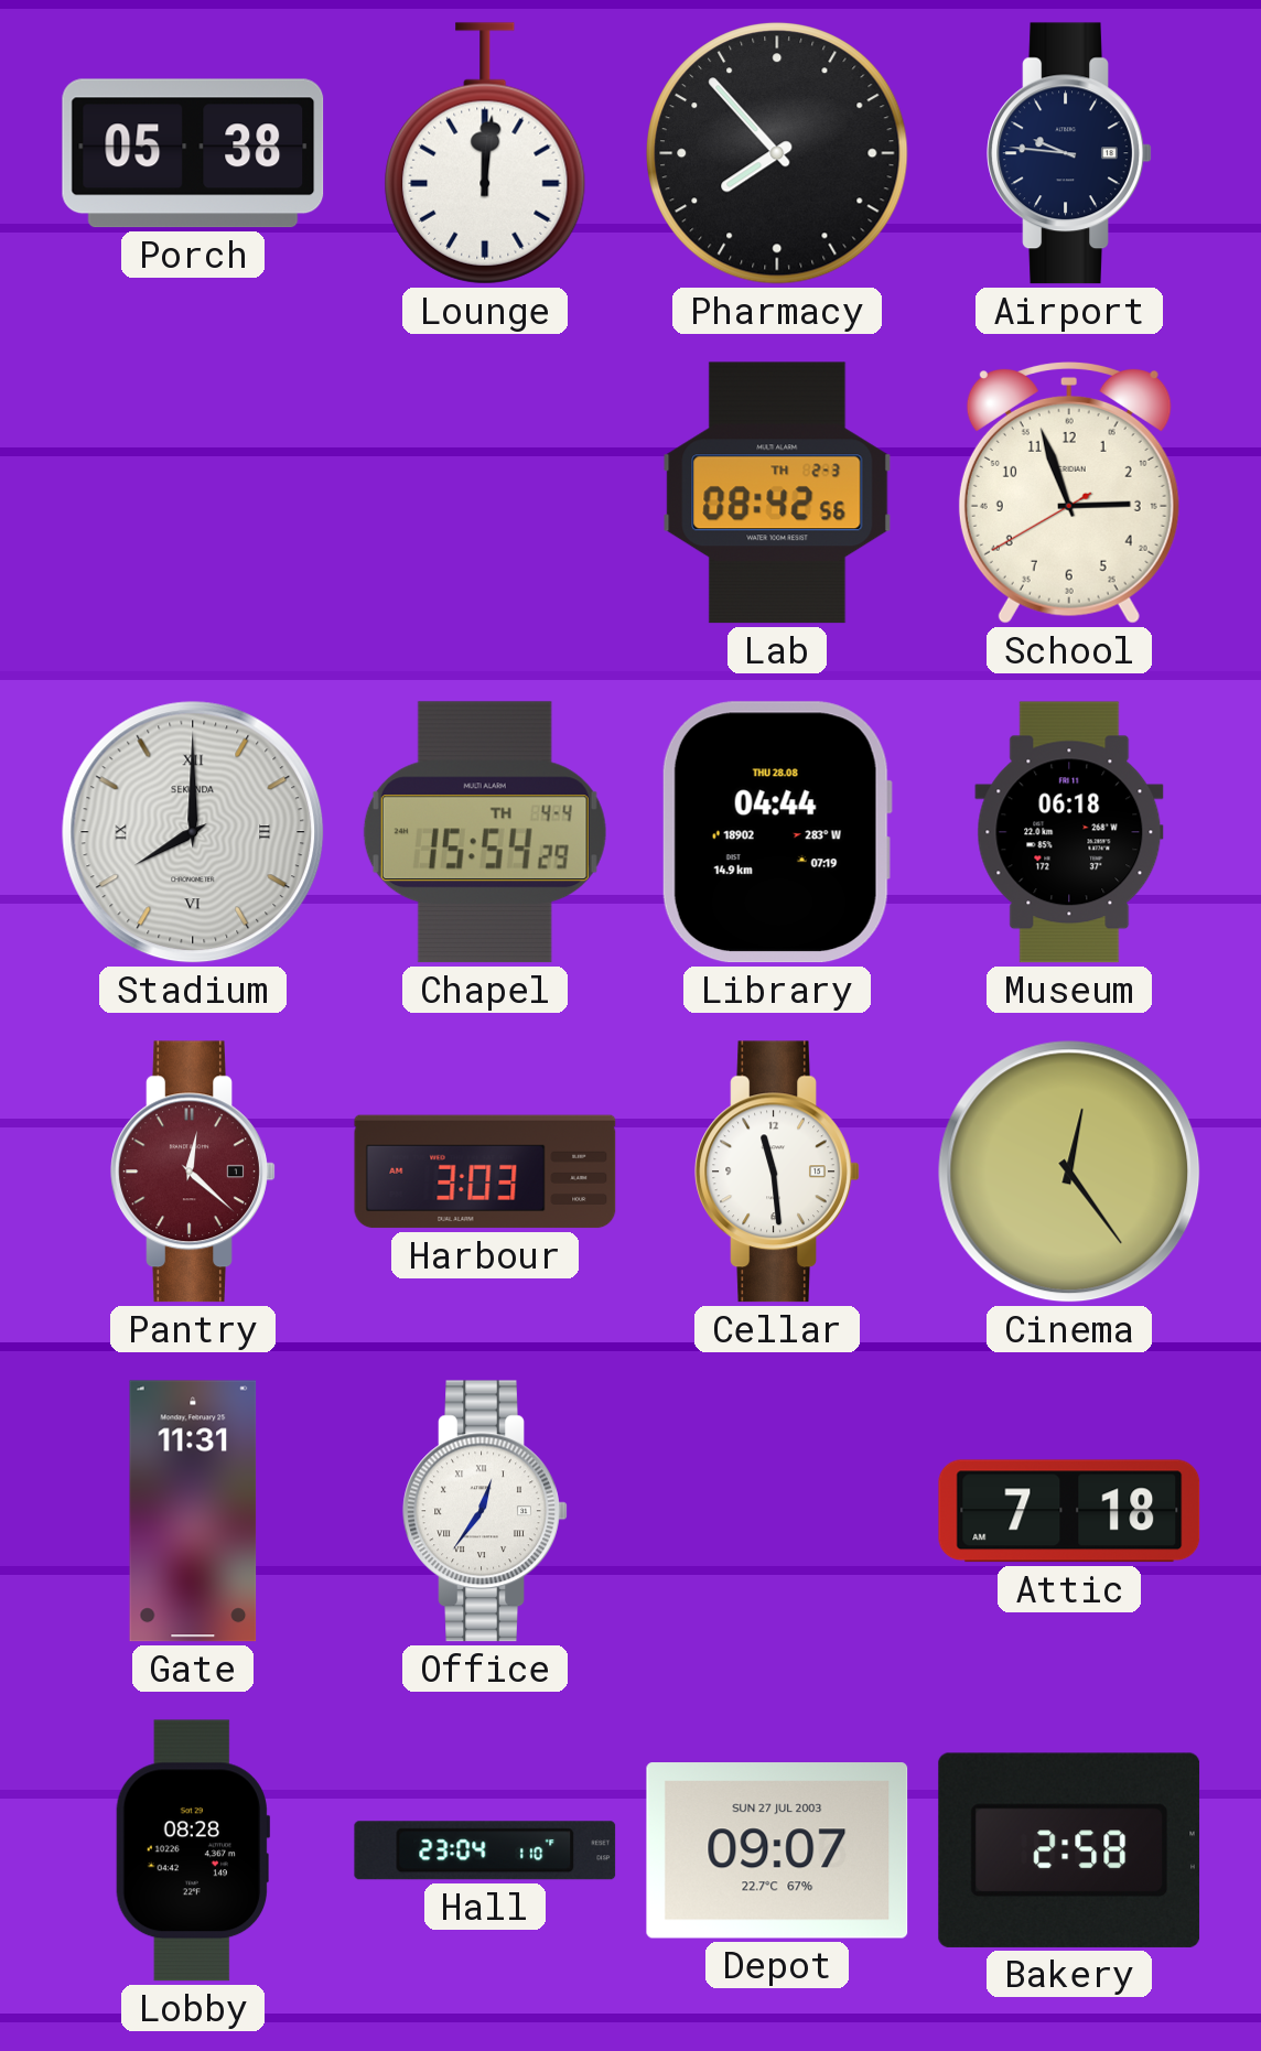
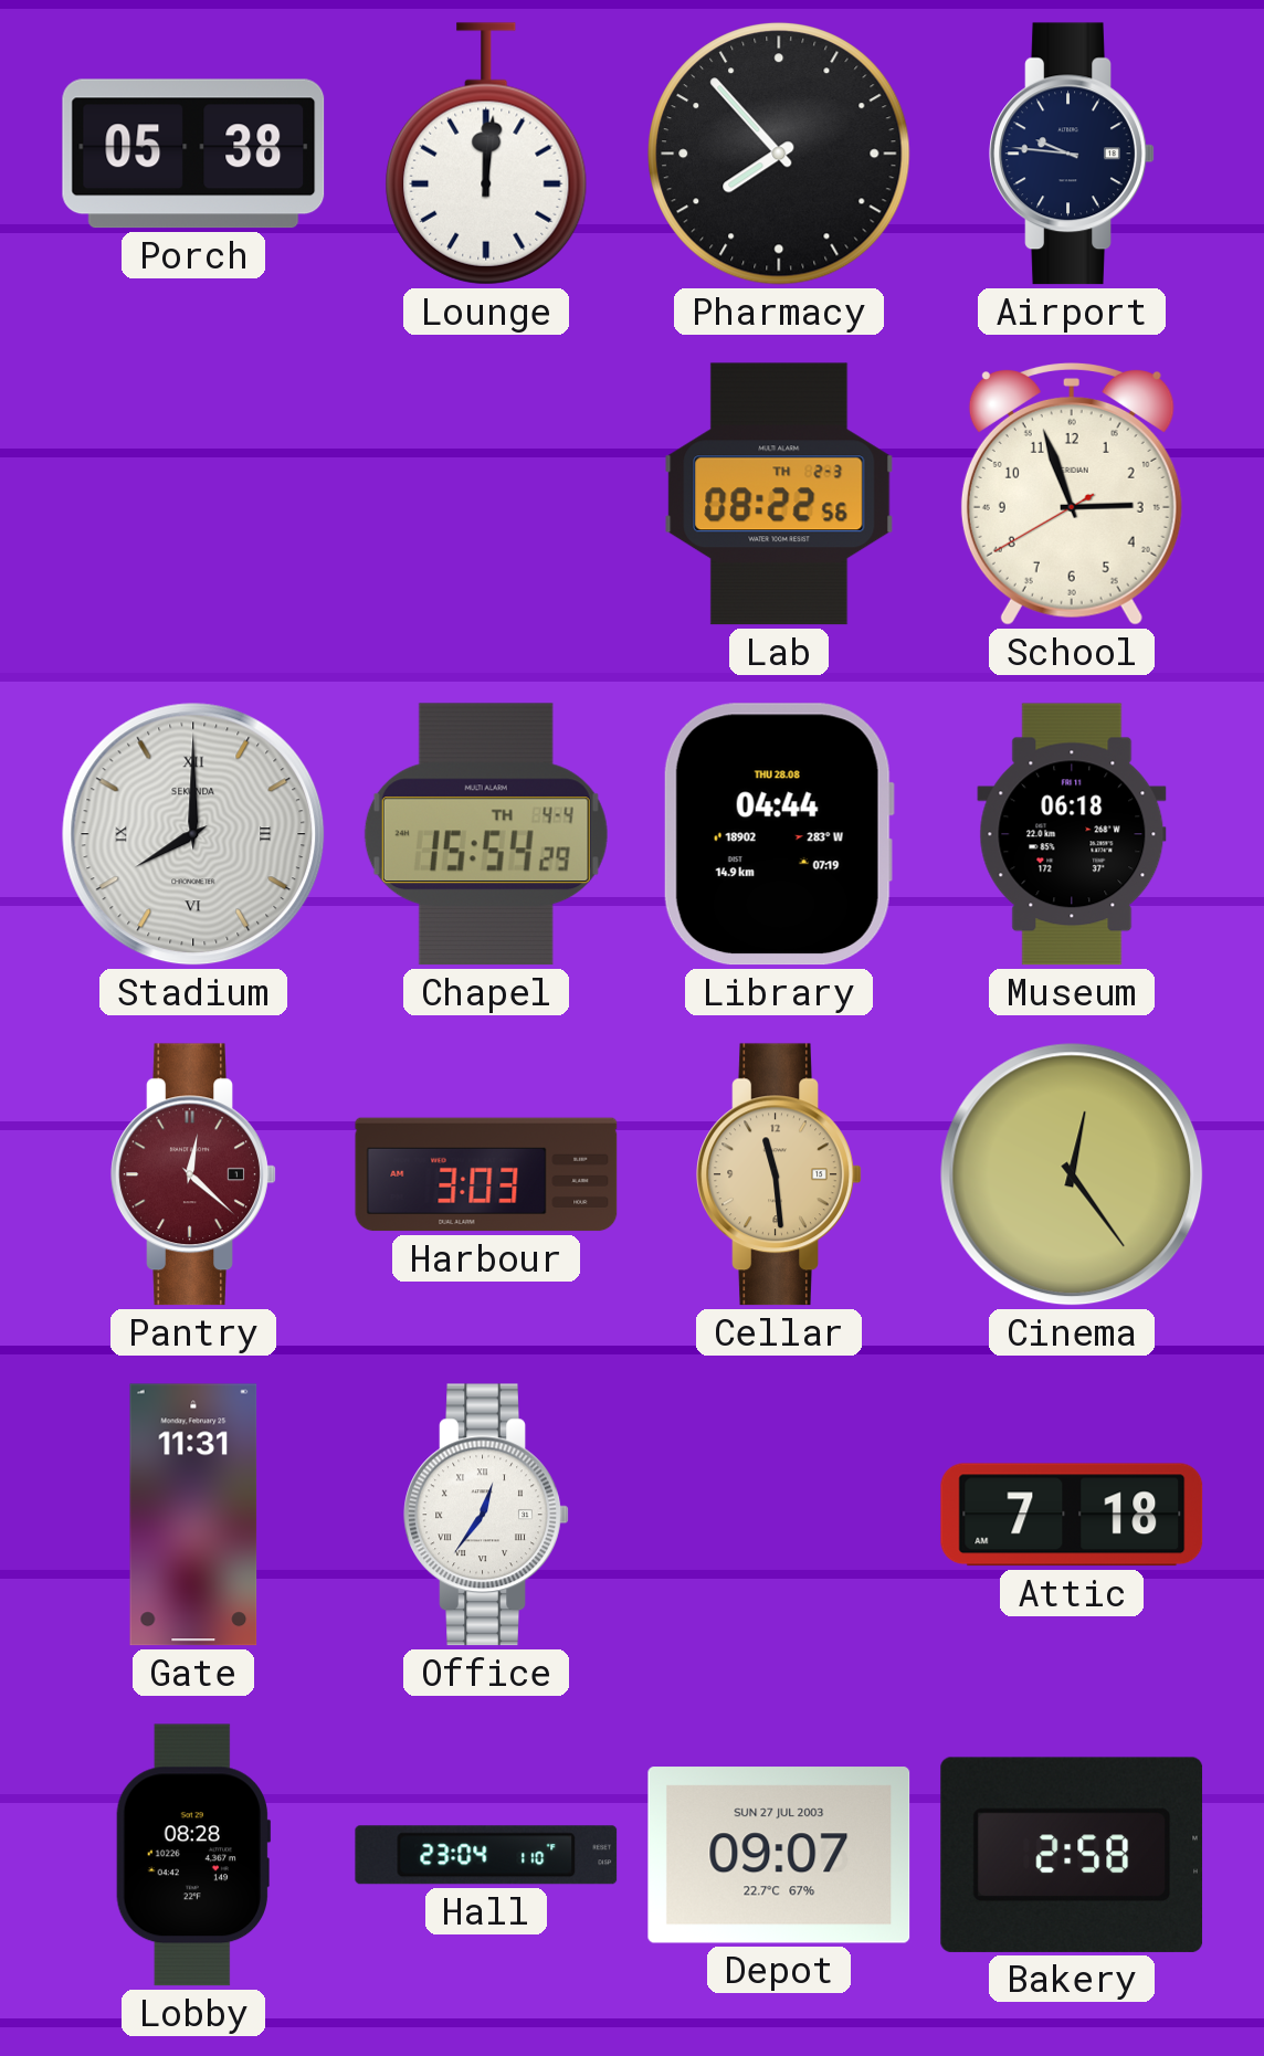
Lab: 08:42 -> 08:22
Cellar dial: white -> champagne
